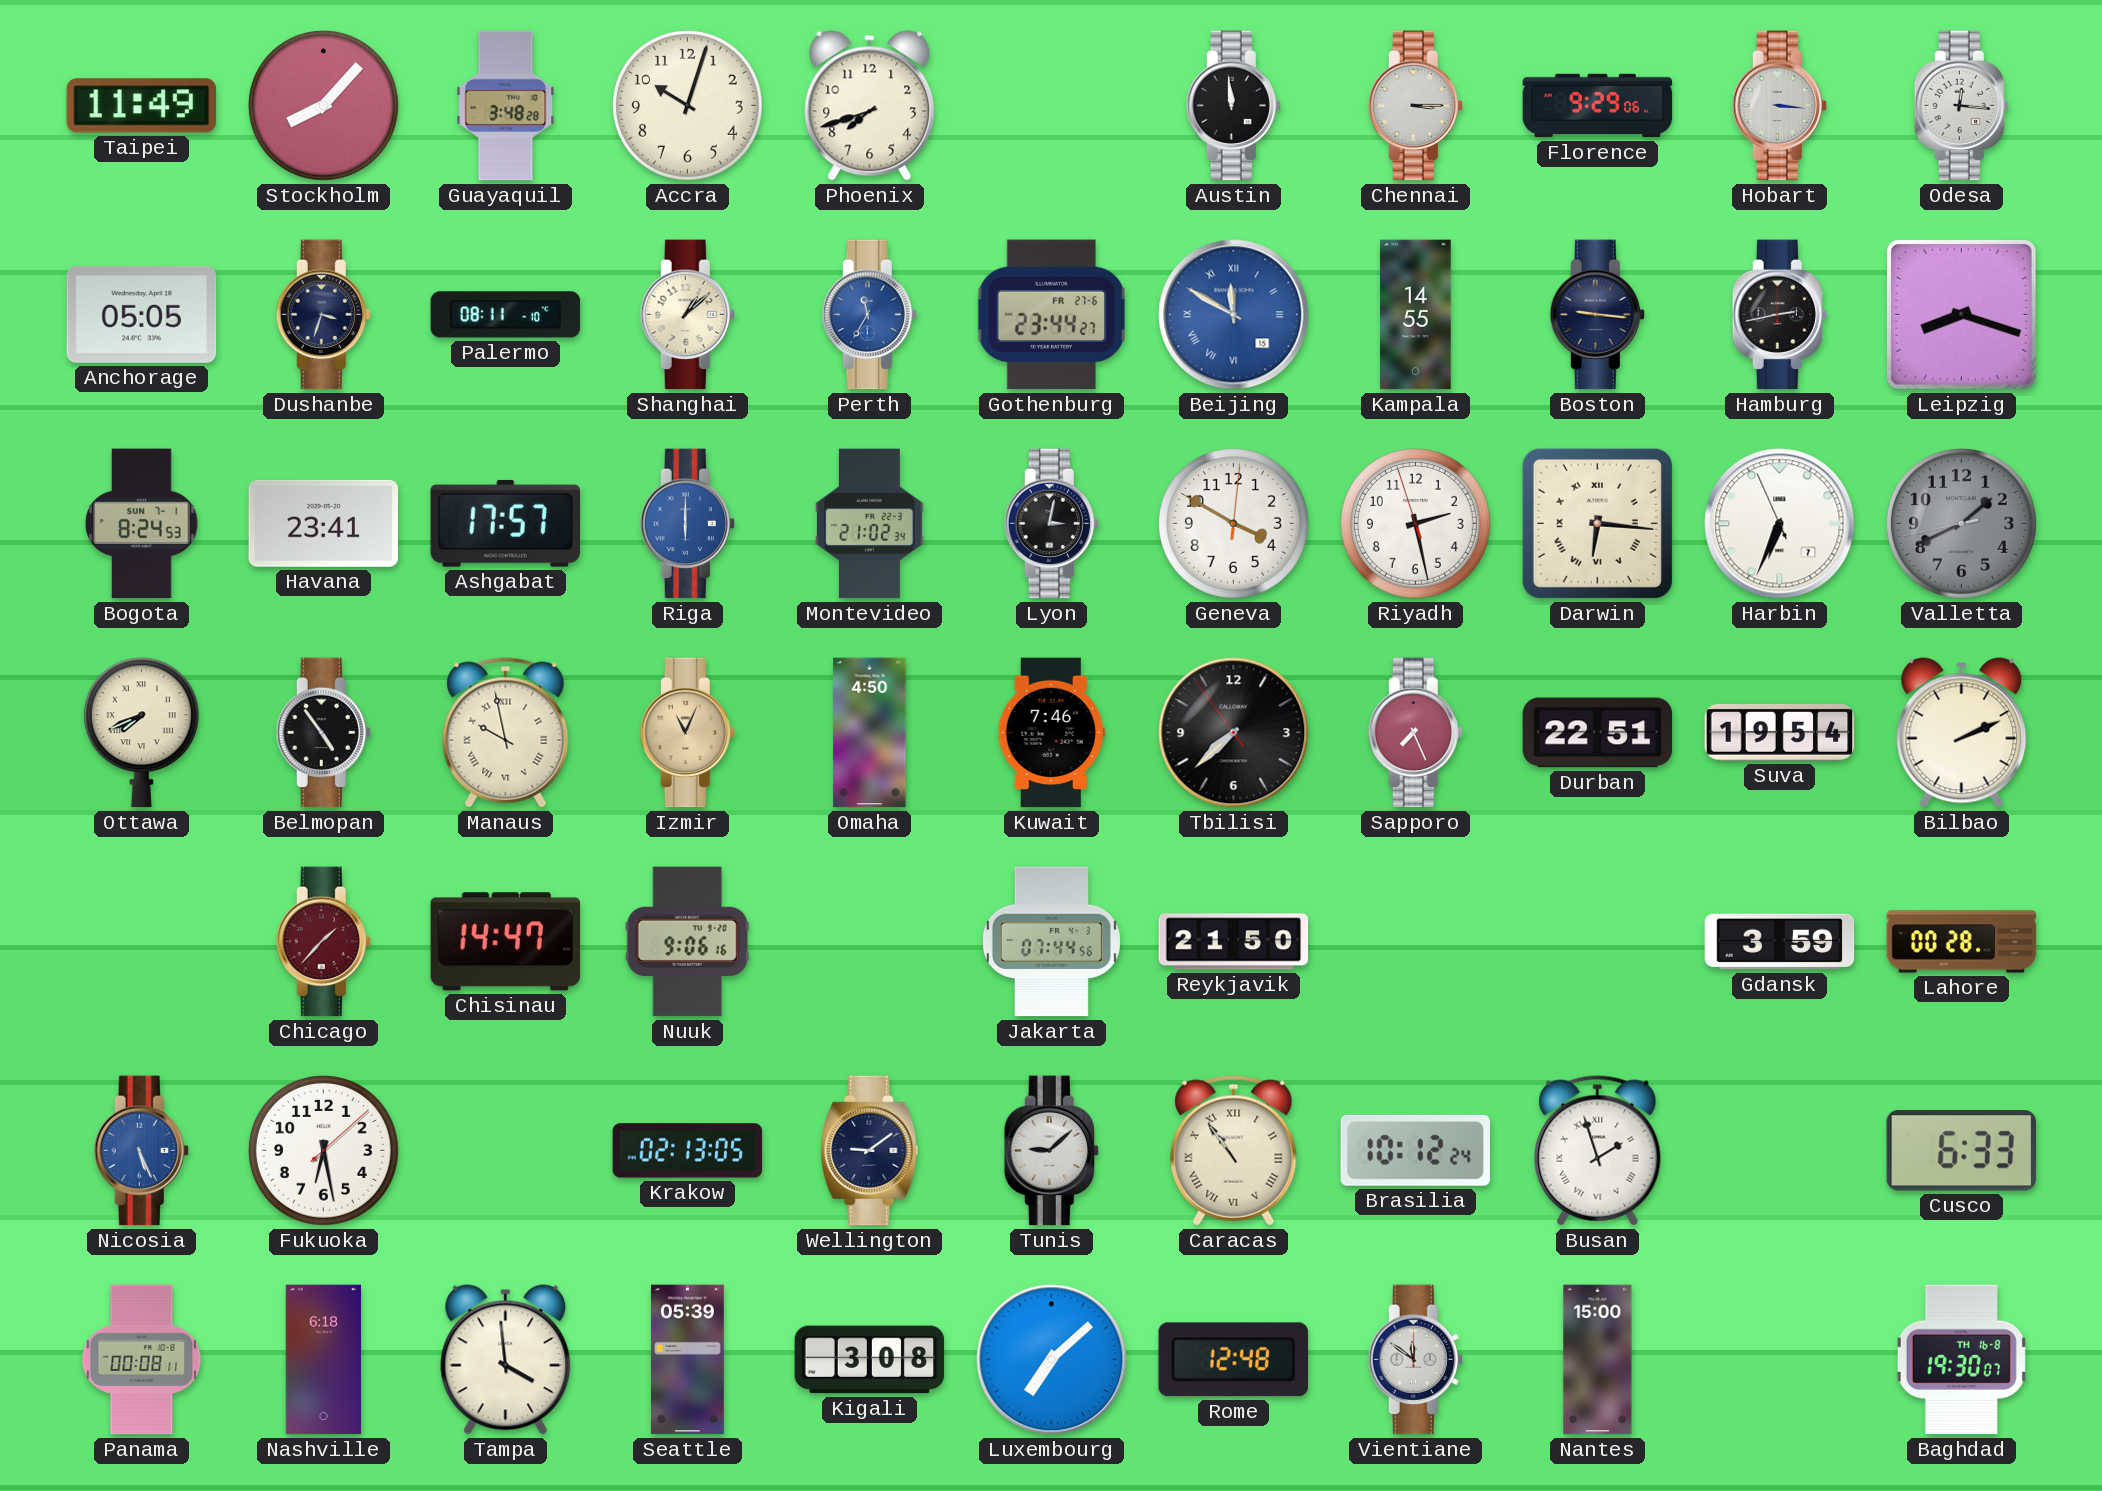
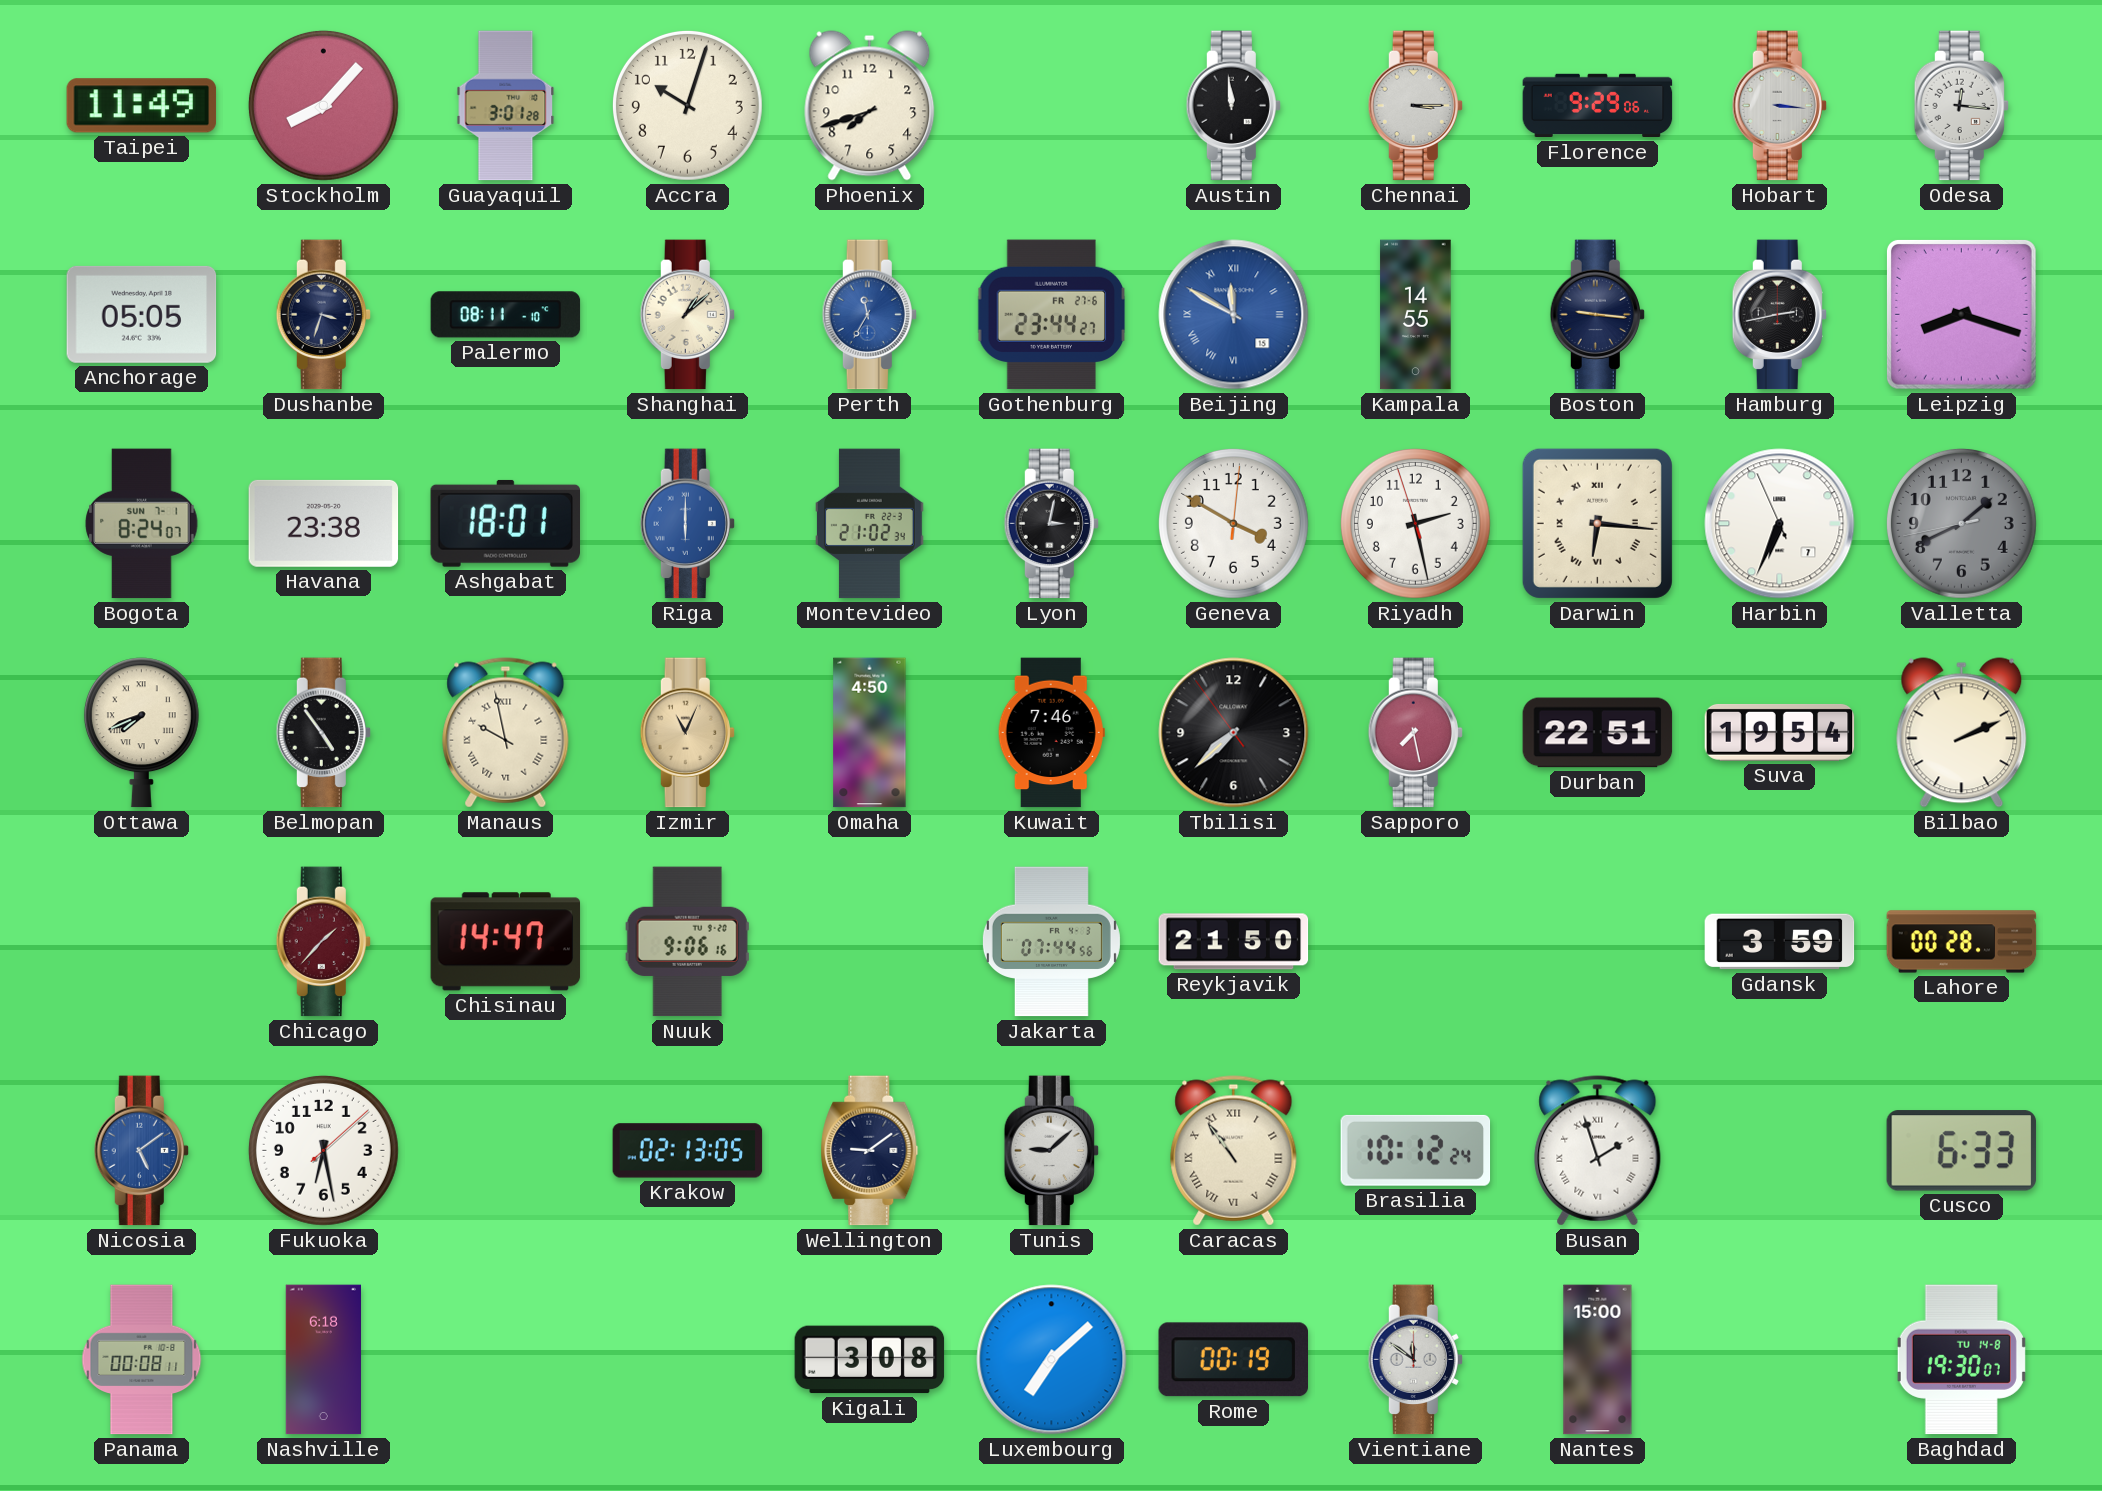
Guayaquil: 3:48 -> 3:01
Bogota: 8:24:53 -> 8:24:07
Havana: 23:41 -> 23:38
Ashgabat: 17:57 -> 18:01
Sapporo: 7:26 -> 7:28
Nicosia: 5:26 -> 5:09
Tampa: 3:59 -> none
Seattle: 05:39 -> none
Rome: 12:48 -> 00:19
Baghdad date: TH 16-8 -> TU 14-8
